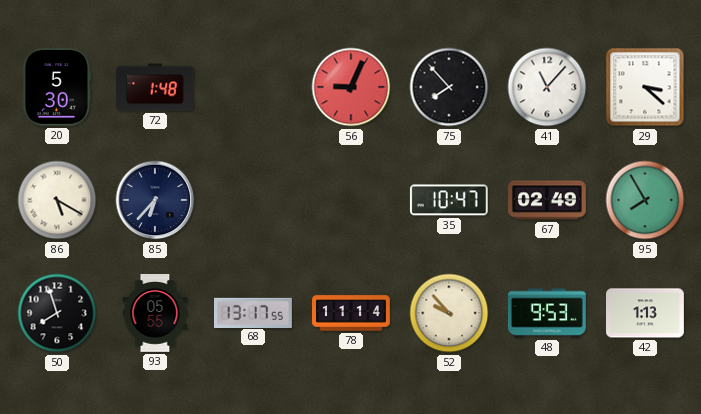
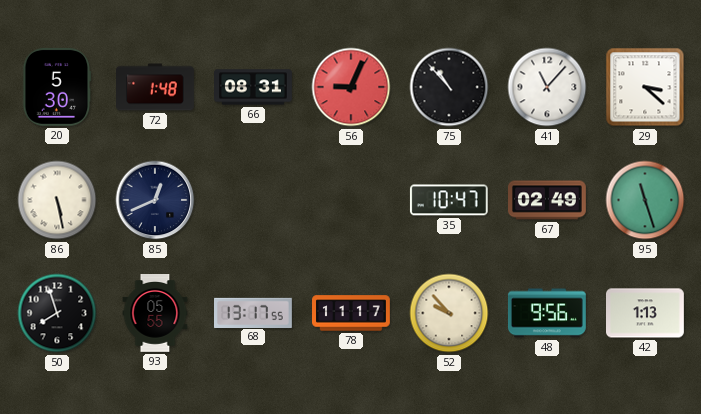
66: none -> 08:31
75: 7:53 -> 10:53
86: 5:20 -> 5:28
85: 6:37 -> 12:41
95: 7:55 -> 11:27
78: 11:14 -> 11:17
48: 9:53 -> 9:56
